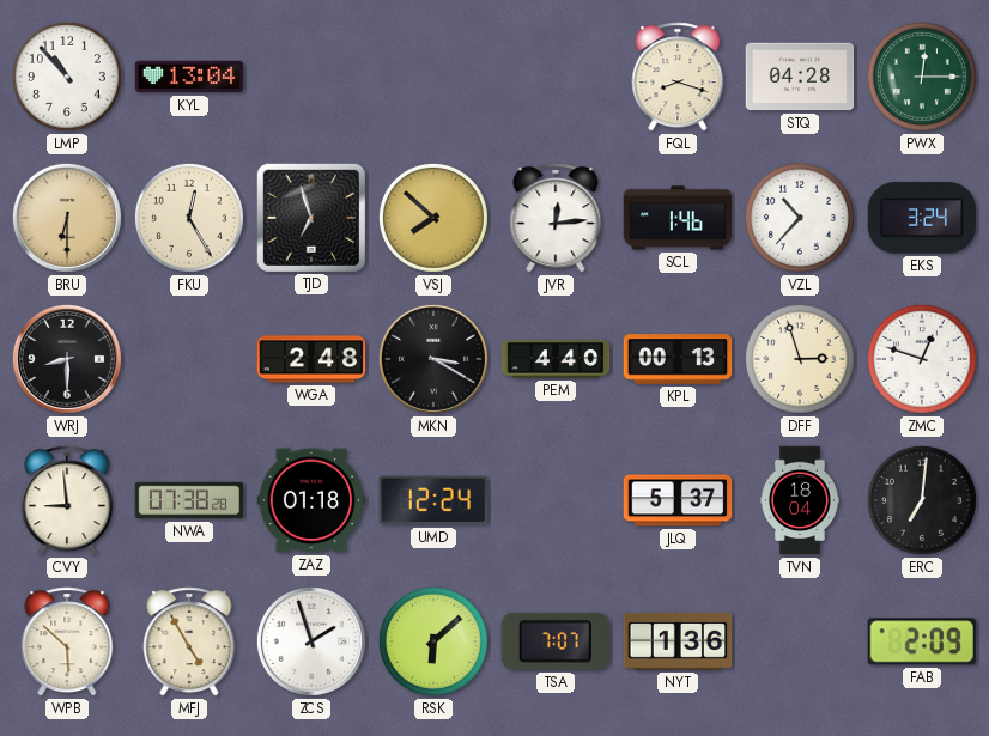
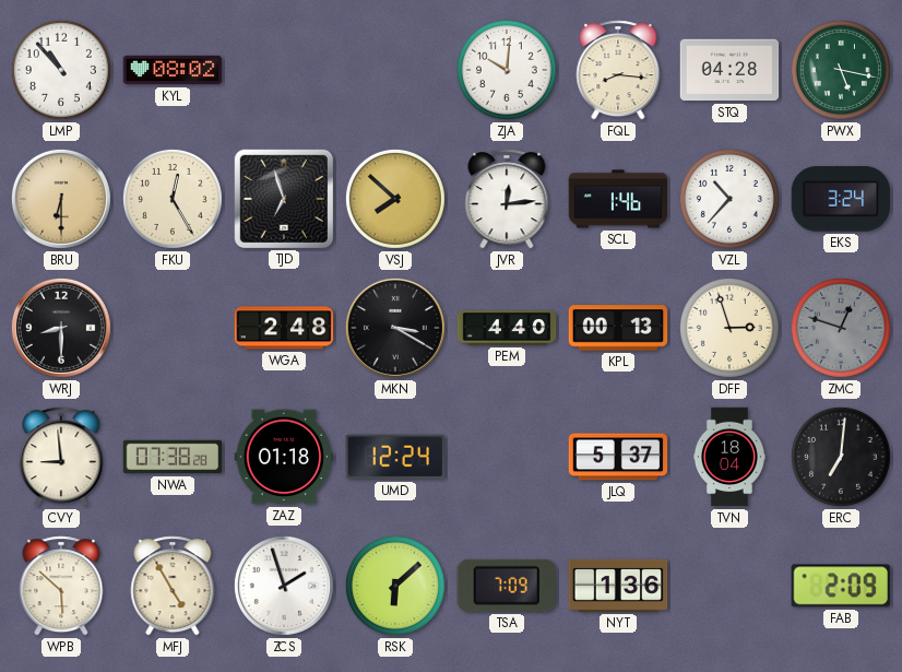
KYL: 13:04 -> 08:02
ZJA: none -> 10:01
FQL: 8:18 -> 8:16
PWX: 12:15 -> 5:17
ZMC dial: white -> grey
TSA: 7:07 -> 7:09
